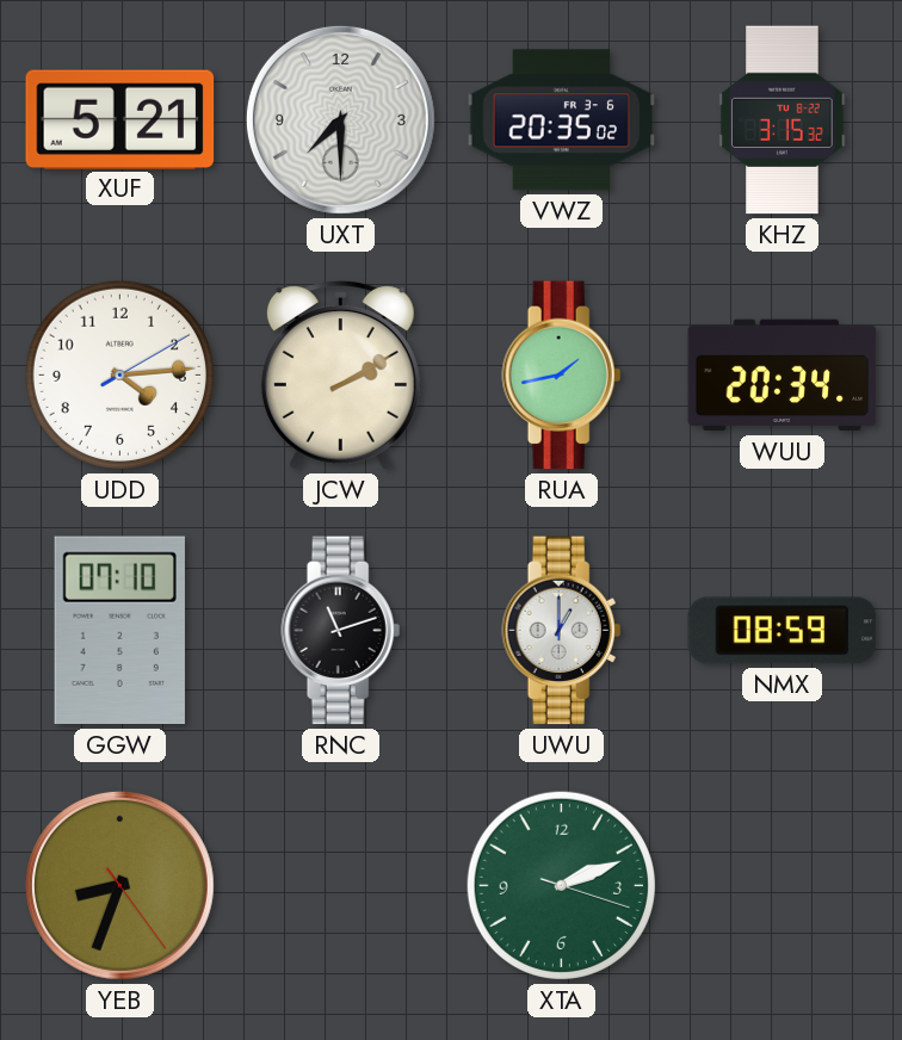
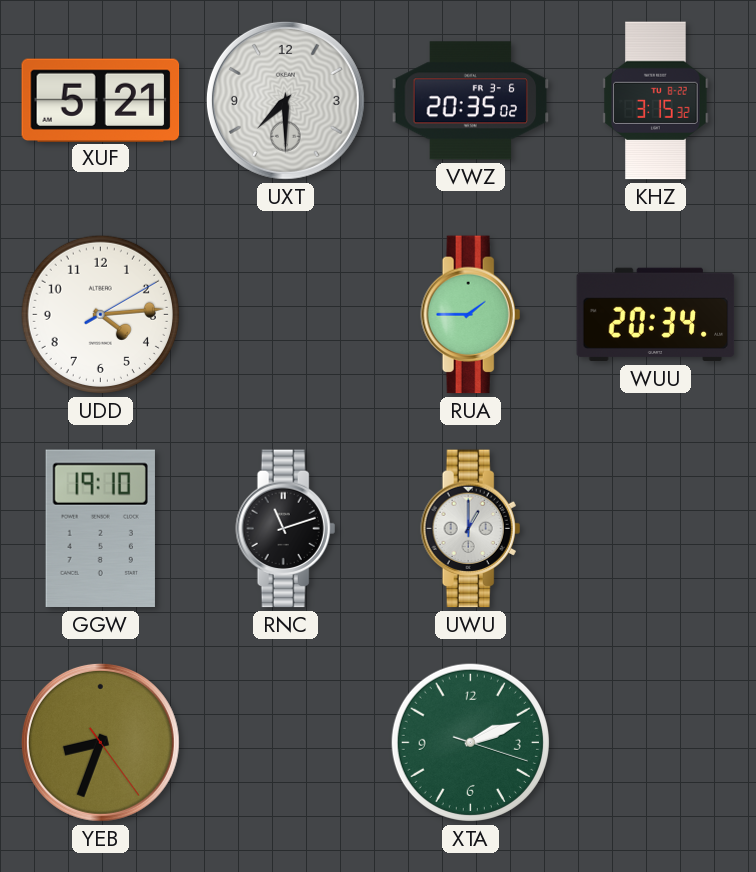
JCW: 2:10 -> none
RUA: 1:43 -> 1:45
GGW: 07:10 -> 19:10
NMX: 08:59 -> none
